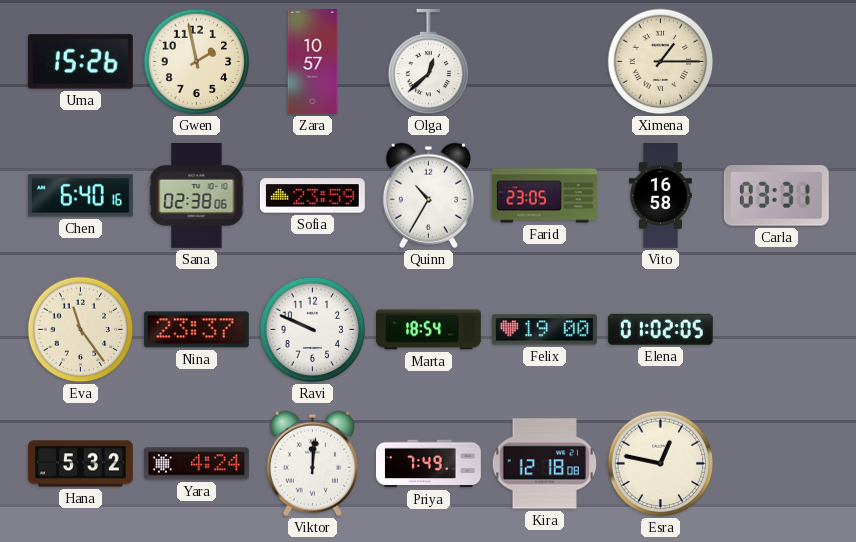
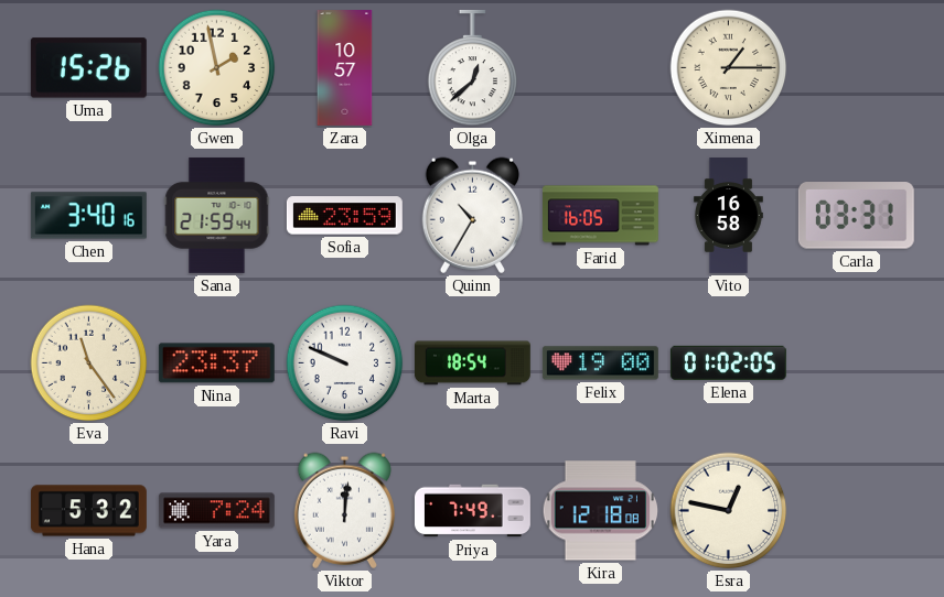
Chen: 6:40 -> 3:40
Sana: 02:38 -> 21:59
Farid: 23:05 -> 16:05
Yara: 4:24 -> 7:24
